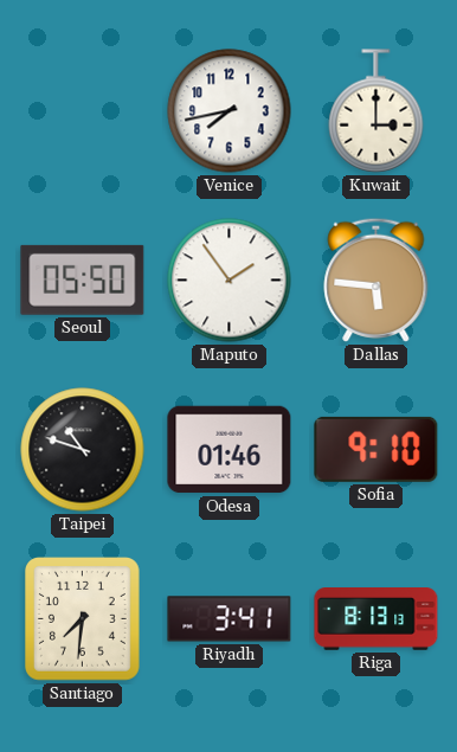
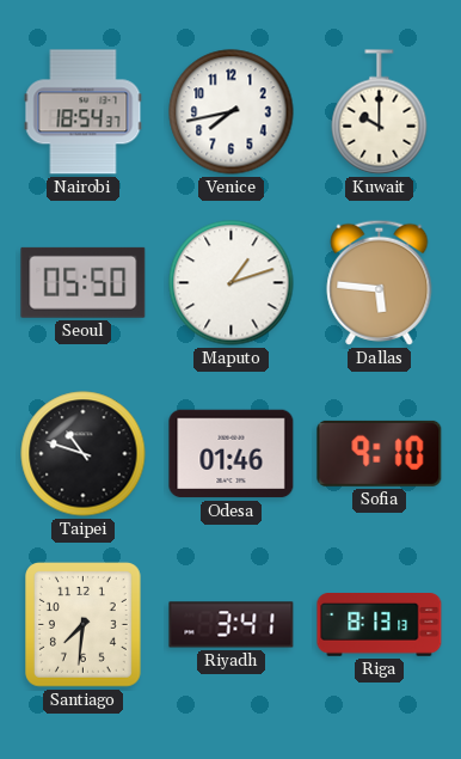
Nairobi: none -> 18:54
Kuwait: 3:00 -> 10:00
Maputo: 1:54 -> 1:12
